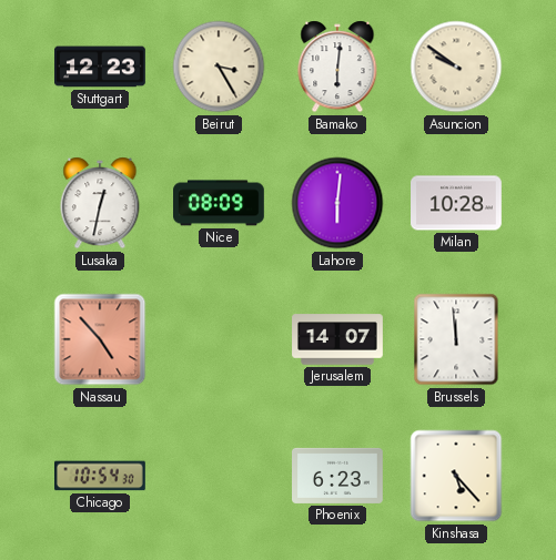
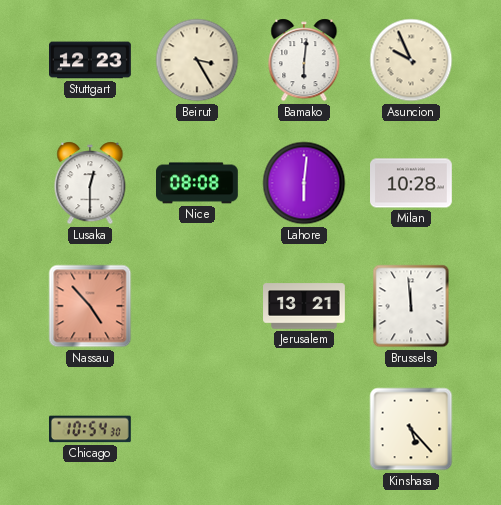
Asuncion: 9:51 -> 9:56
Lusaka: 12:32 -> 12:30
Nice: 08:09 -> 08:08
Jerusalem: 14:07 -> 13:21
Phoenix: 6:23 -> none
